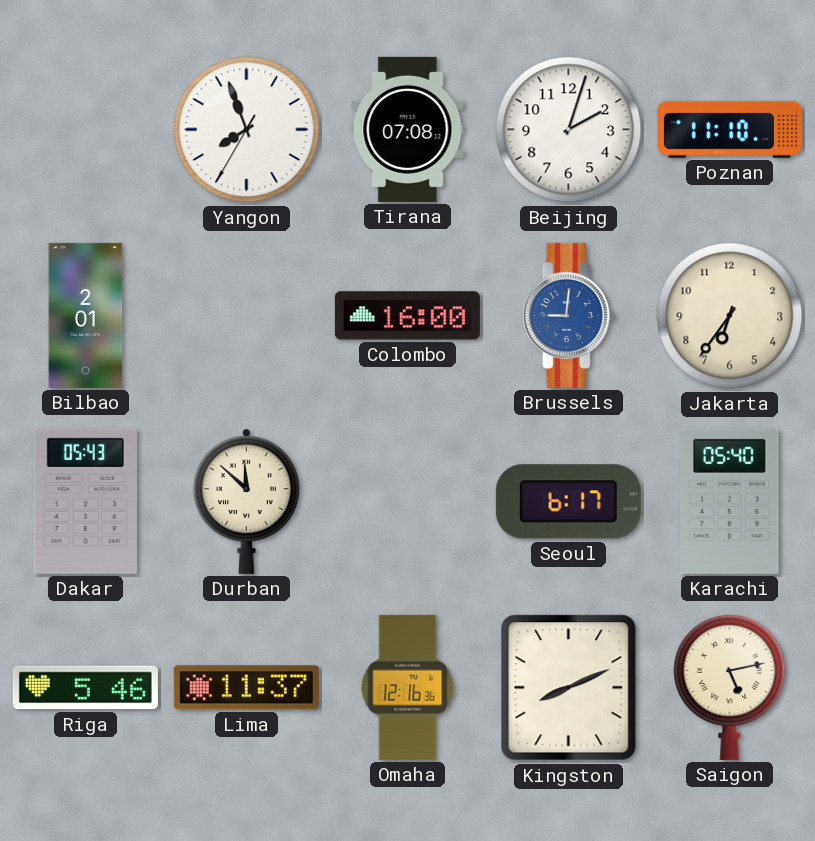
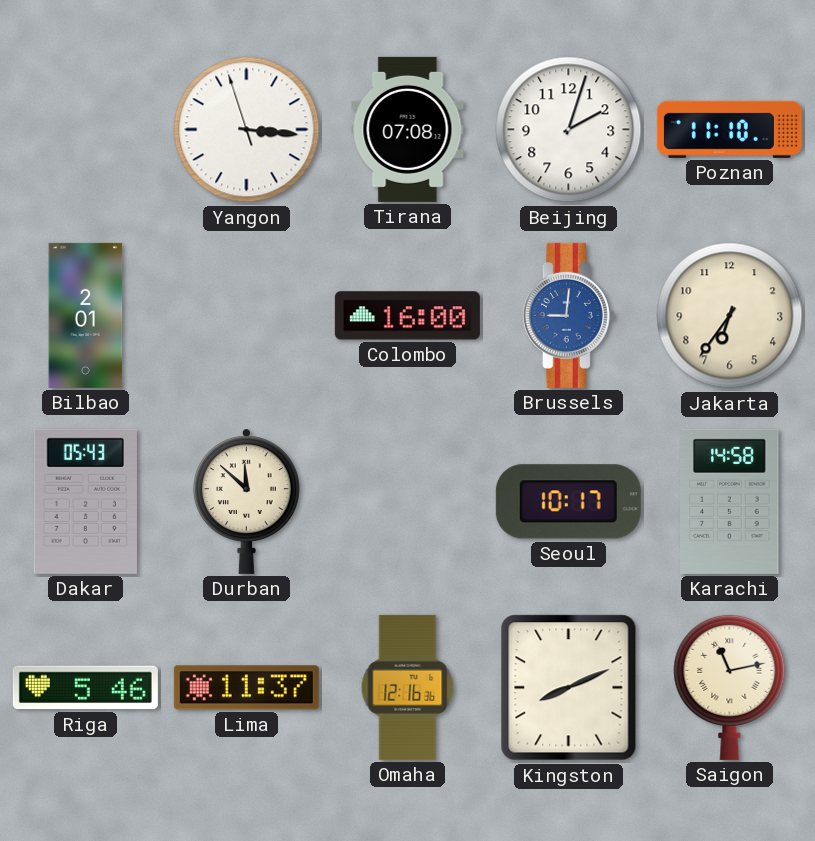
Yangon: 7:56 -> 3:15
Seoul: 6:17 -> 10:17
Karachi: 05:40 -> 14:58
Saigon: 5:13 -> 11:13
